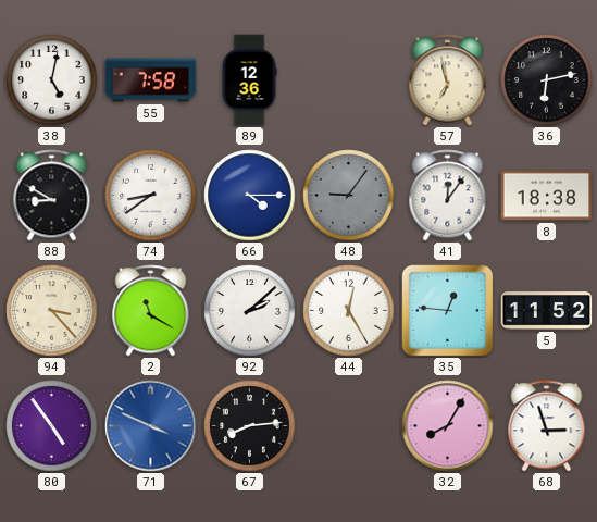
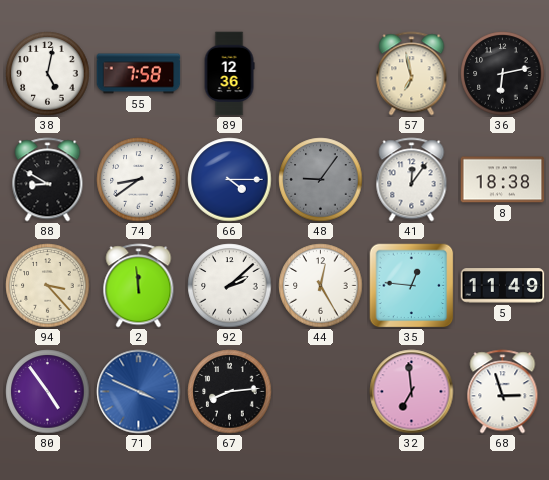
2: 11:20 -> 11:59
5: 11:52 -> 11:49
32: 8:05 -> 6:59
